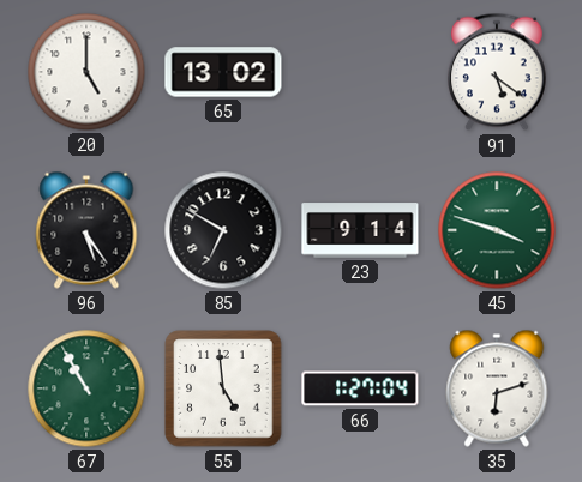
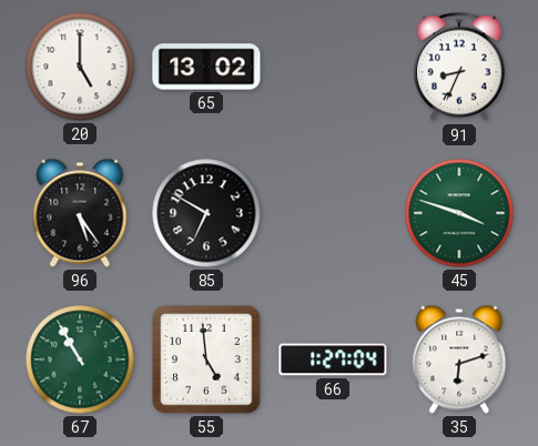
91: 5:21 -> 8:34
23: 9:14 -> none
